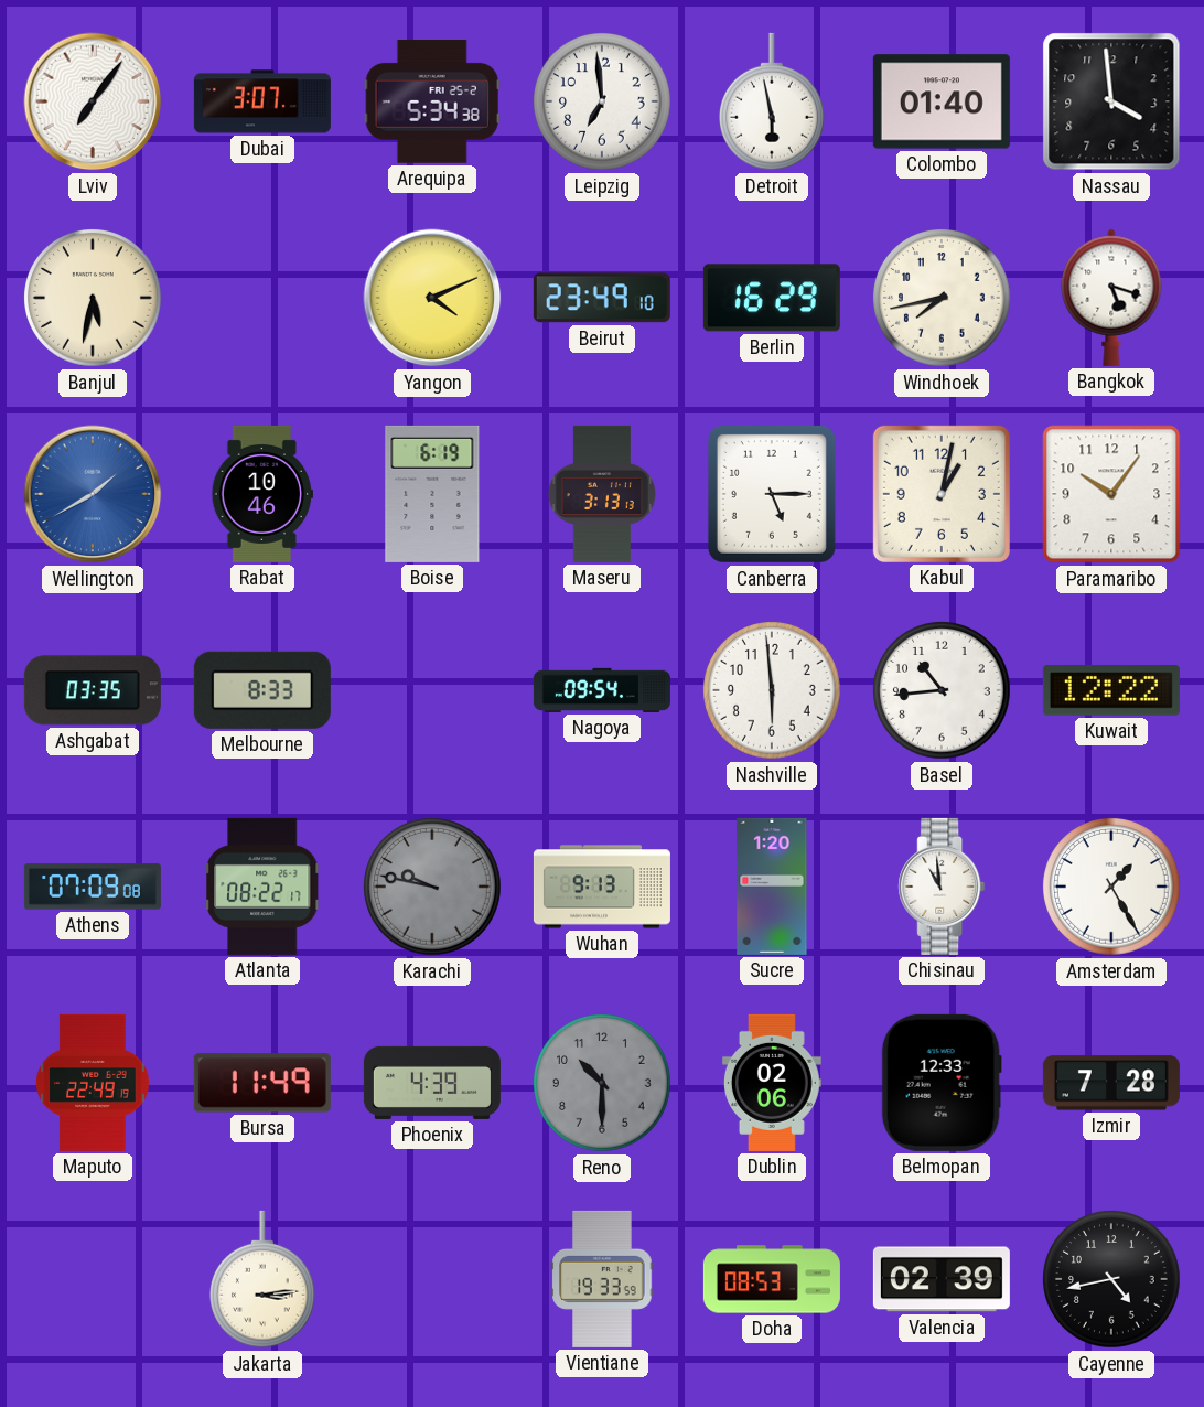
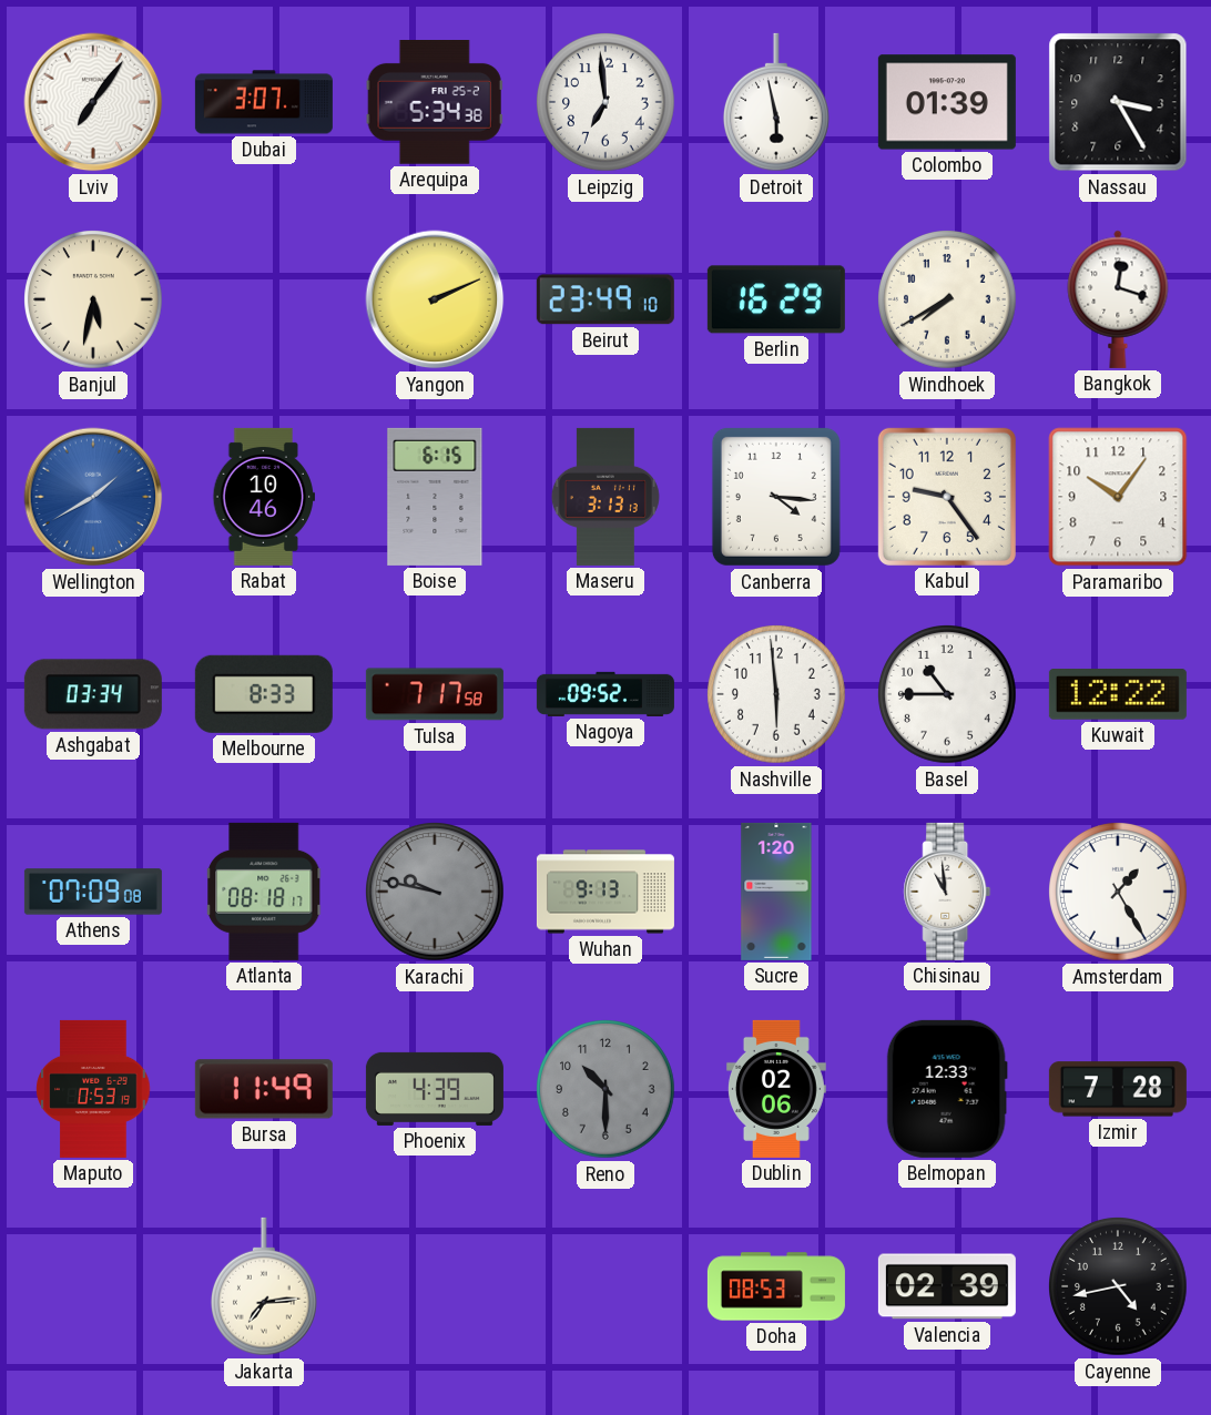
Colombo: 01:40 -> 01:39
Nassau: 3:59 -> 3:25
Yangon: 4:11 -> 2:11
Windhoek: 7:43 -> 7:40
Bangkok: 5:18 -> 12:18
Boise: 6:19 -> 6:15
Canberra: 5:15 -> 4:16
Kabul: 1:02 -> 9:24
Ashgabat: 03:35 -> 03:34
Tulsa: none -> 7:17
Nagoya: 09:54 -> 09:52
Basel: 10:44 -> 10:45
Atlanta: 08:22 -> 08:18
Maputo: 22:49 -> 0:53
Jakarta: 3:14 -> 7:14
Vientiane: 19:33 -> none
